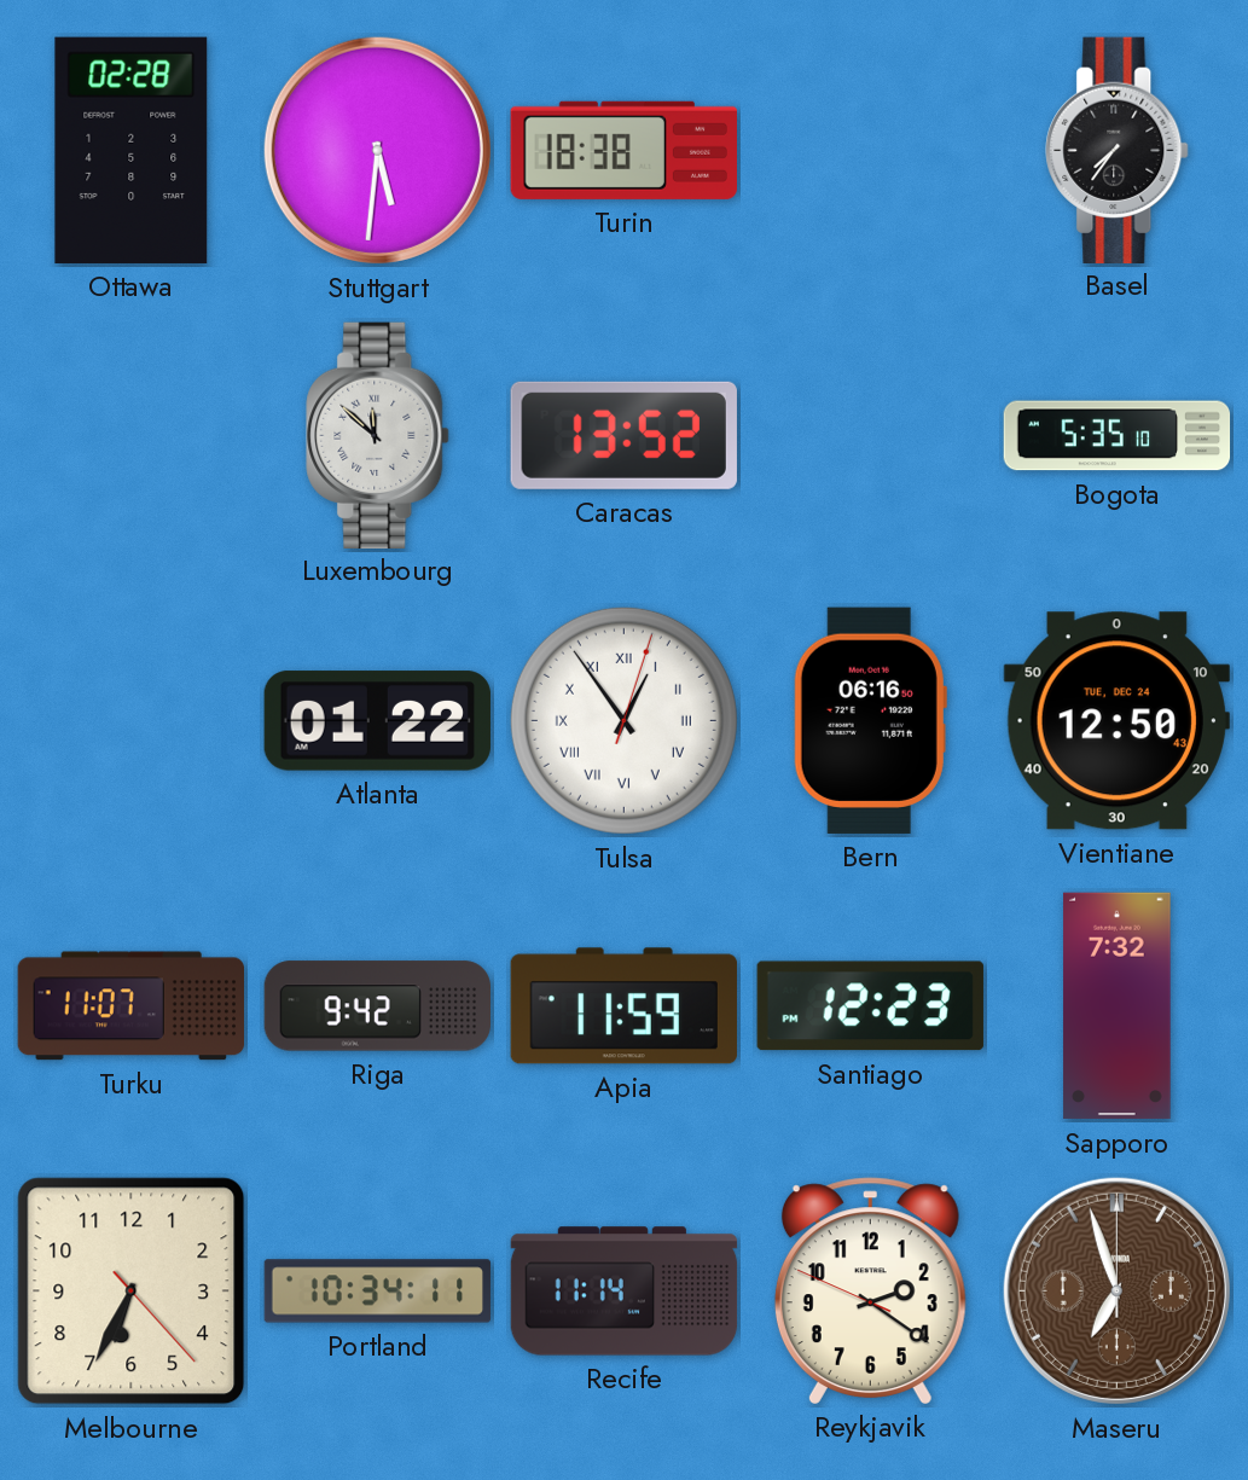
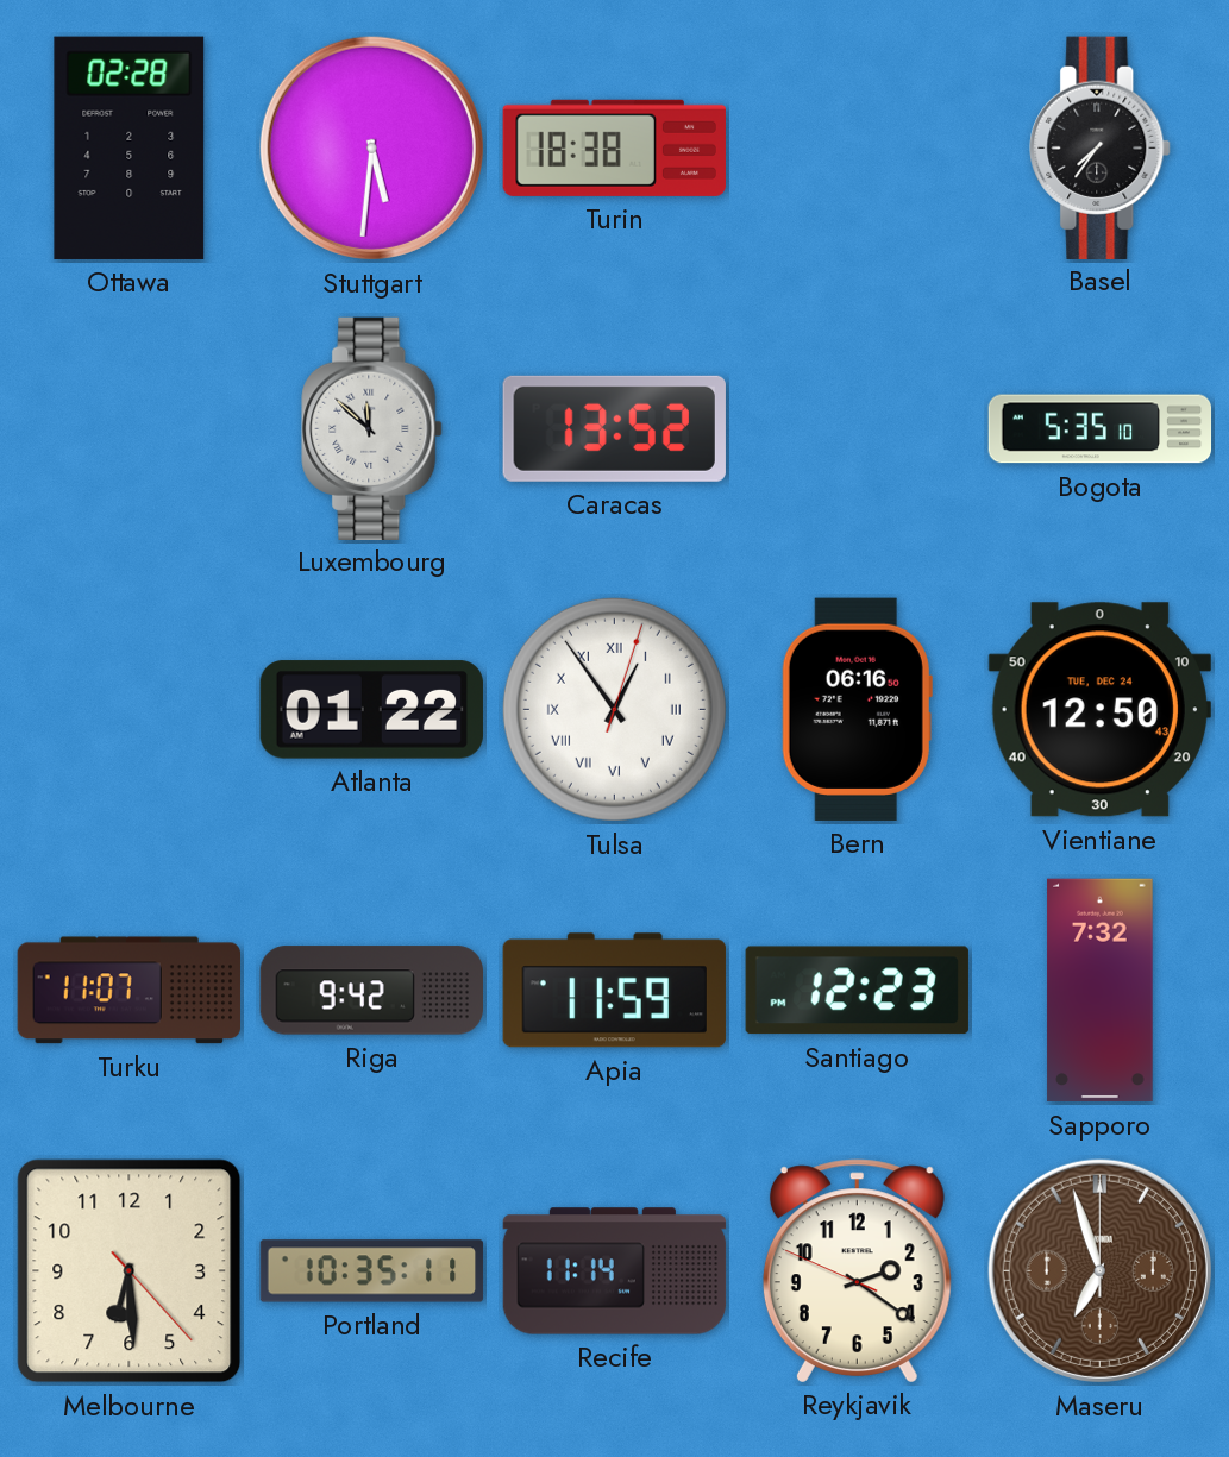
Melbourne: 6:34 -> 6:29
Portland: 10:34 -> 10:35
